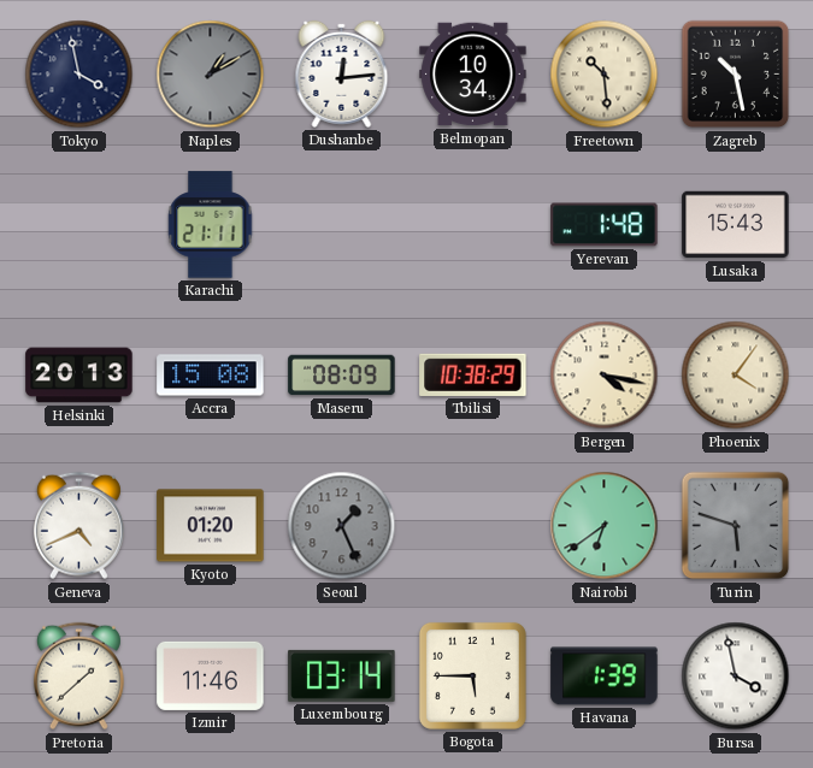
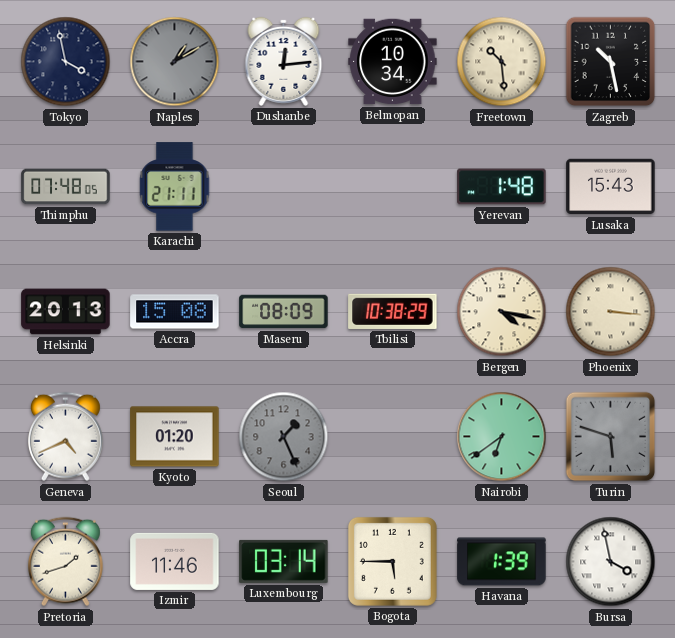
Thimphu: none -> 07:48
Phoenix: 4:06 -> 3:16
Pretoria: 1:38 -> 1:42
